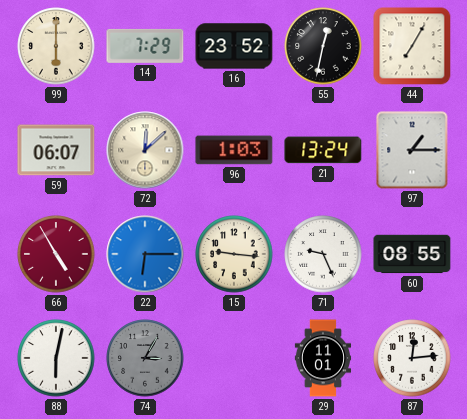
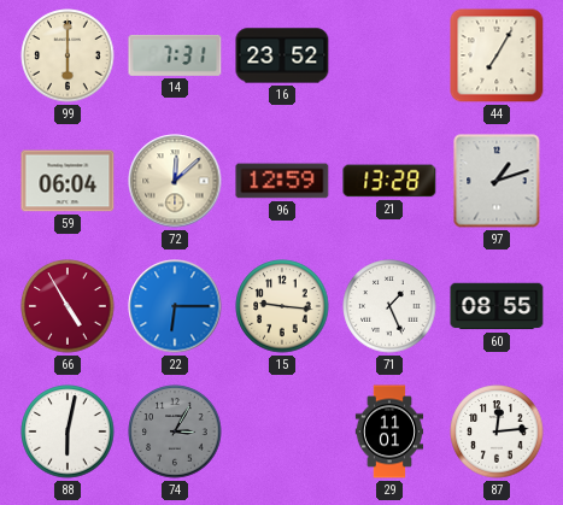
14: 7:29 -> 7:31
55: 12:32 -> none
59: 06:07 -> 06:04
96: 1:03 -> 12:59
21: 13:24 -> 13:28
97: 1:15 -> 1:12
71: 9:26 -> 1:26
